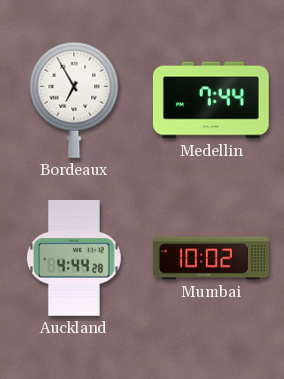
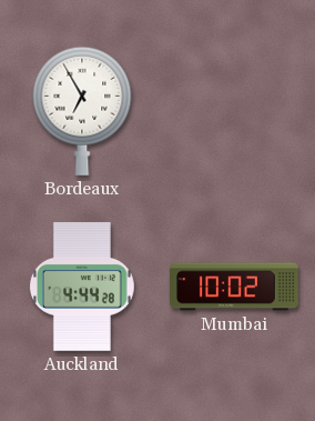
Medellin: 7:44 -> none
